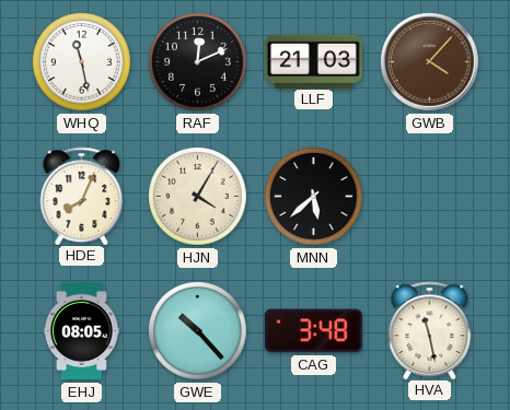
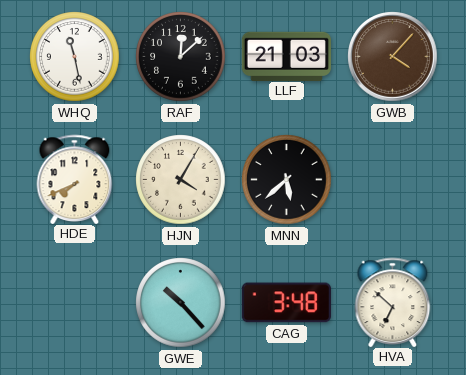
RAF: 12:11 -> 12:08
HDE: 8:04 -> 7:41
EHJ: 08:05 -> none
HVA: 11:28 -> 6:52
